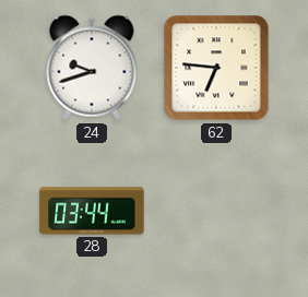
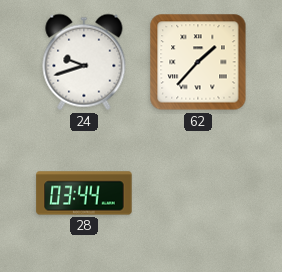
62: 6:46 -> 1:37
